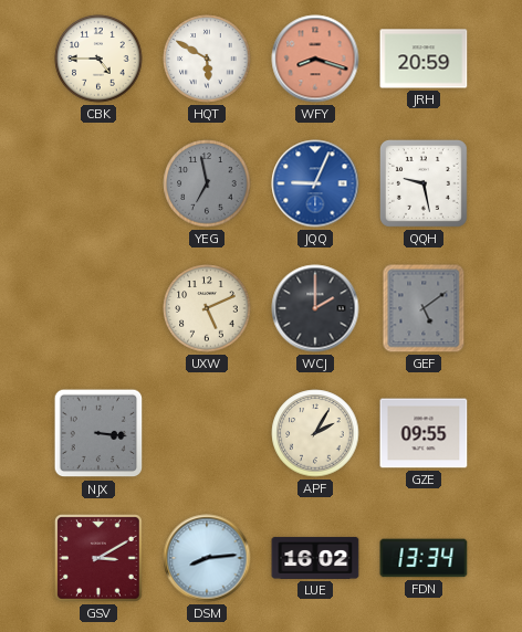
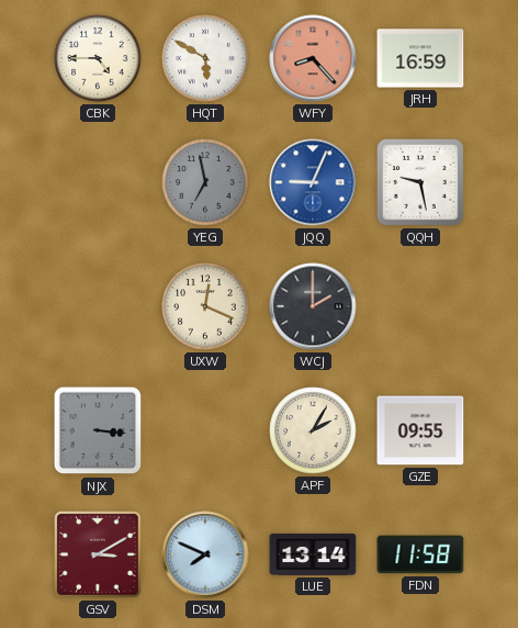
WFY: 8:18 -> 8:23
JRH: 20:59 -> 16:59
UXW: 5:11 -> 12:19
GEF: 5:09 -> none
DSM: 8:14 -> 7:49
LUE: 16:02 -> 13:14
FDN: 13:34 -> 11:58
